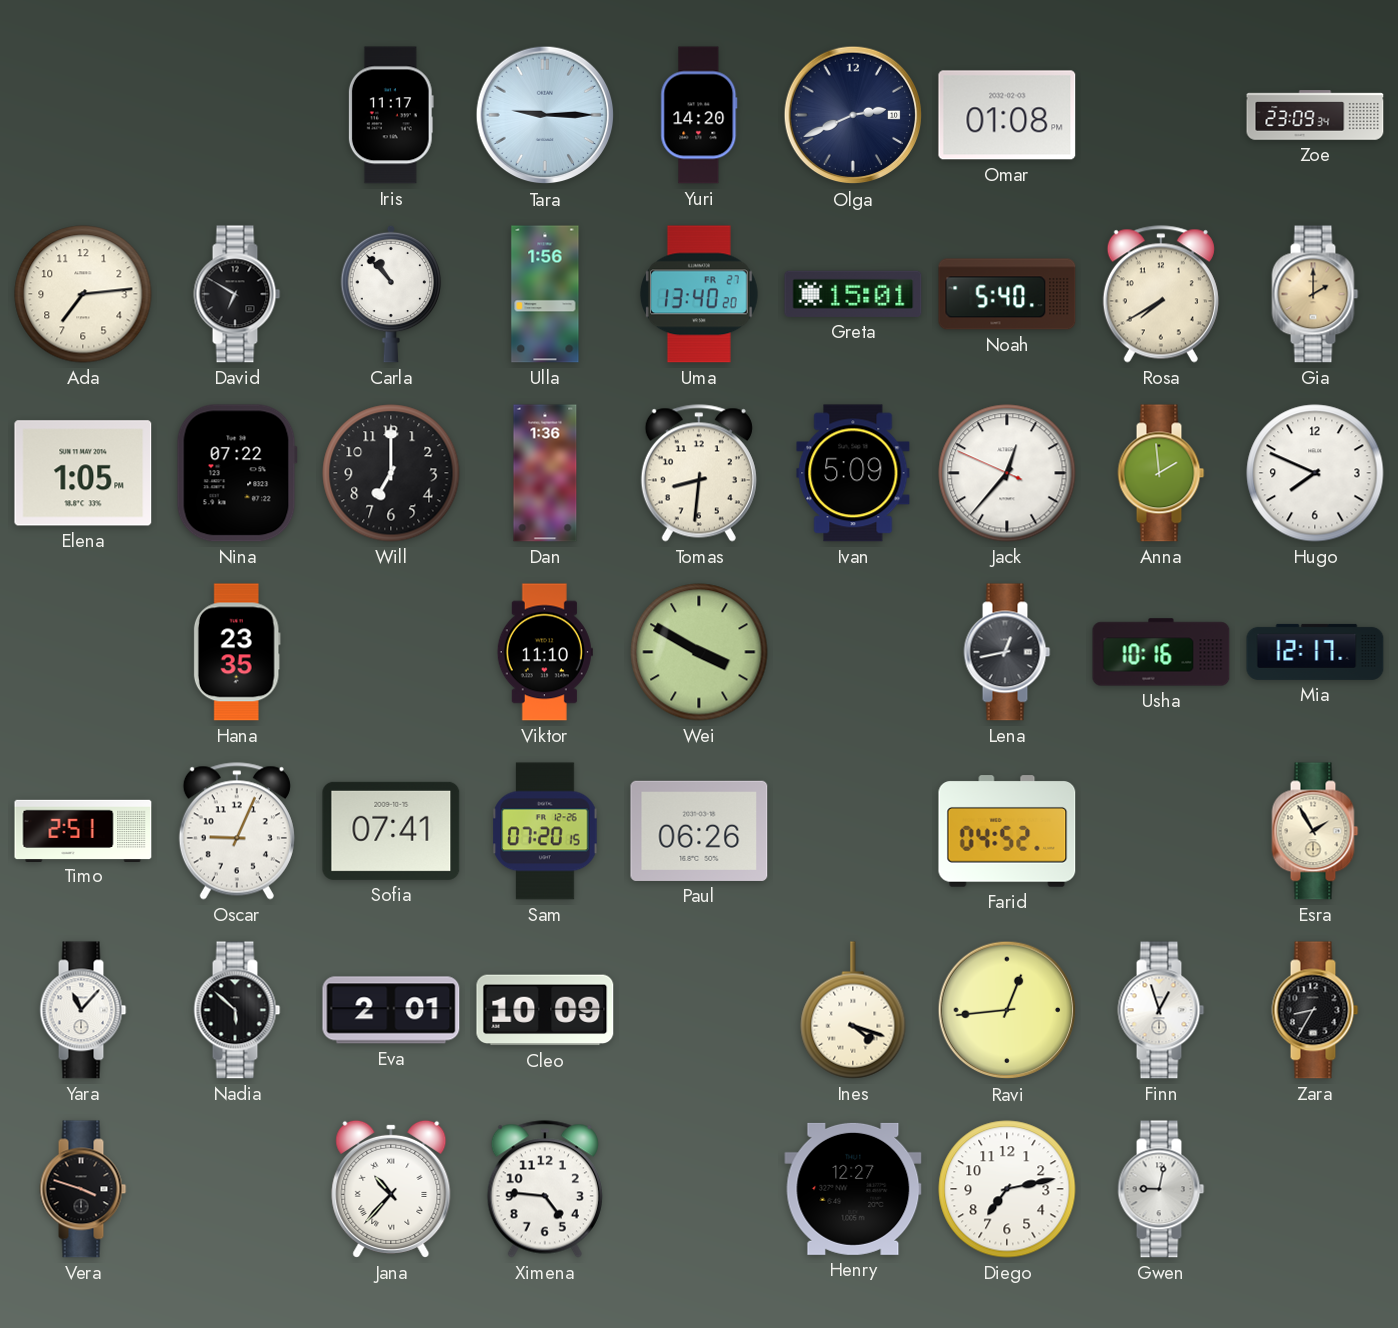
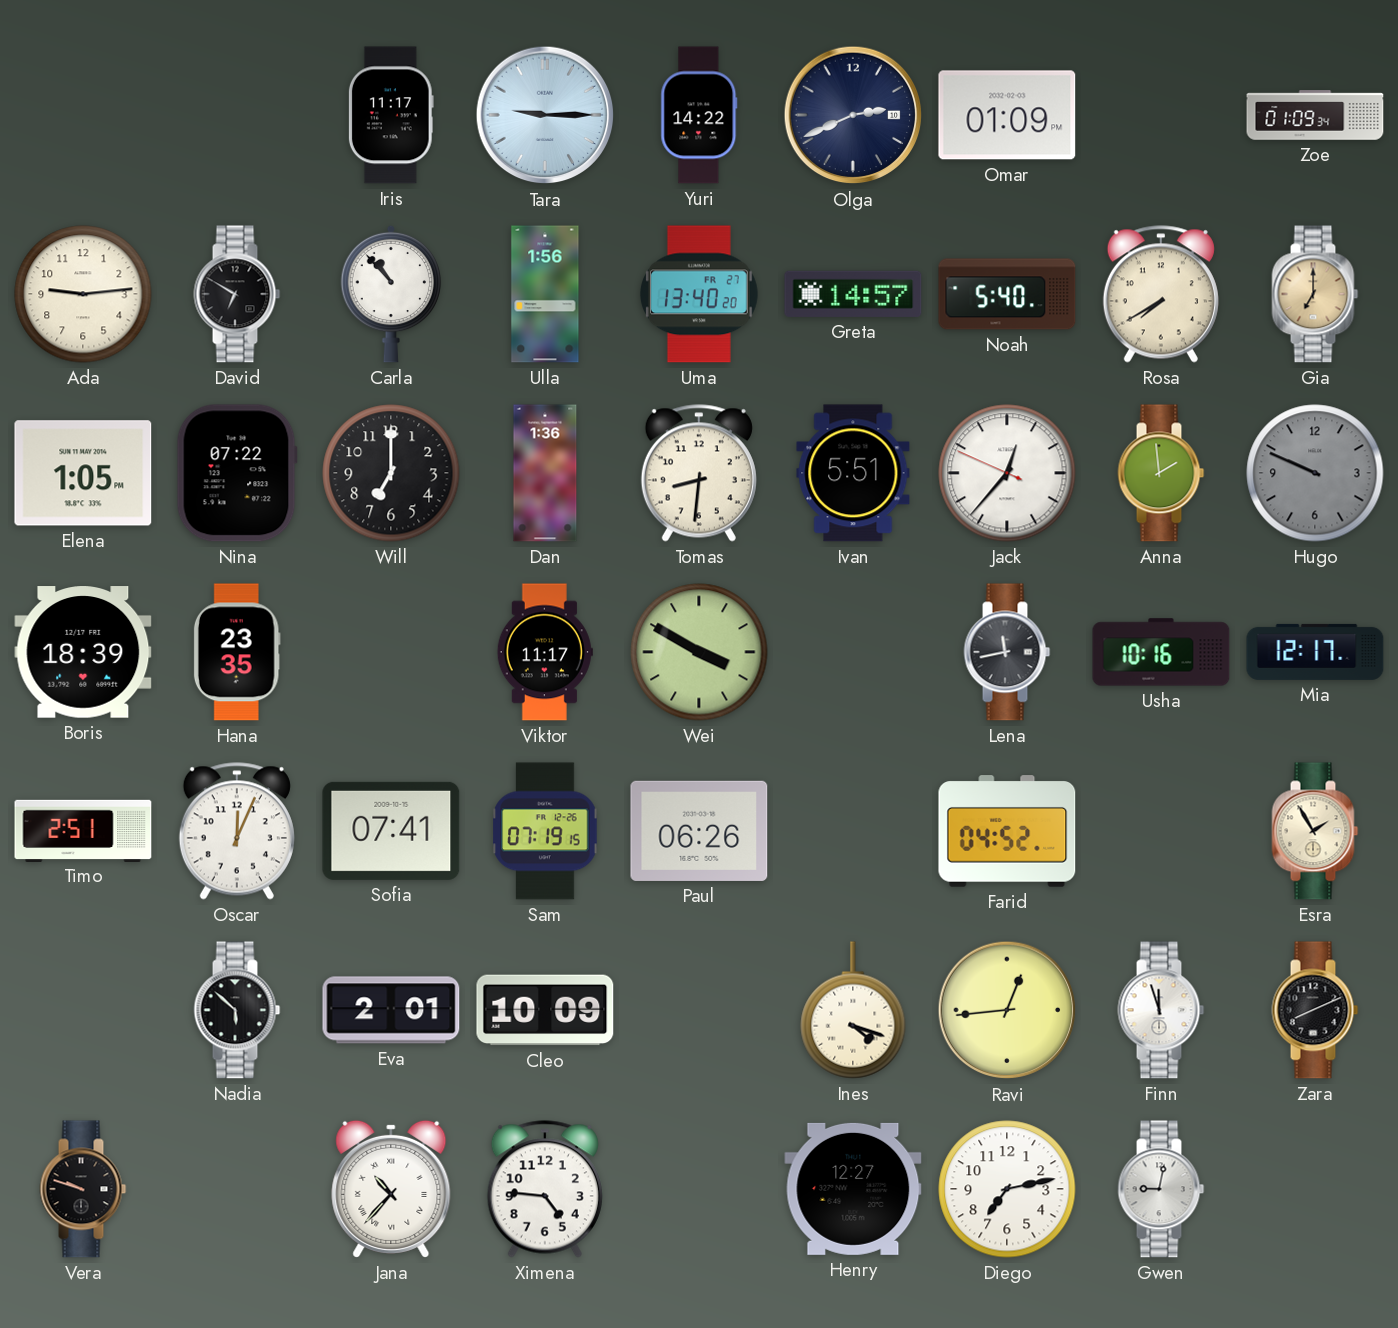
Yuri: 14:20 -> 14:22
Omar: 01:08 -> 01:09
Zoe: 23:09 -> 01:09
Ada: 7:14 -> 9:14
Greta: 15:01 -> 14:57
Gia: 2:00 -> 7:00
Ivan: 5:09 -> 5:51
Hugo: 7:49 -> 9:49
Hugo dial: white -> grey
Boris: none -> 18:39
Viktor: 11:10 -> 11:17
Lena: 12:43 -> 11:43
Oscar: 9:04 -> 12:04
Sam: 07:20 -> 07:19
Yara: 11:07 -> none
Finn: 12:57 -> 11:57
Zara: 8:35 -> 8:11
Vera: 3:48 -> 9:48
